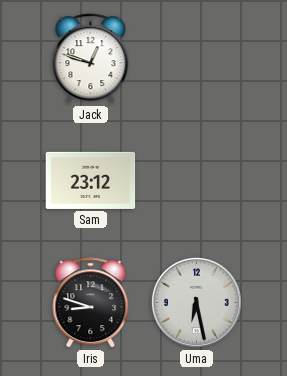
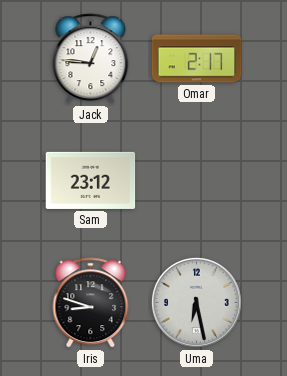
Jack: 12:48 -> 12:46
Omar: none -> 2:17
